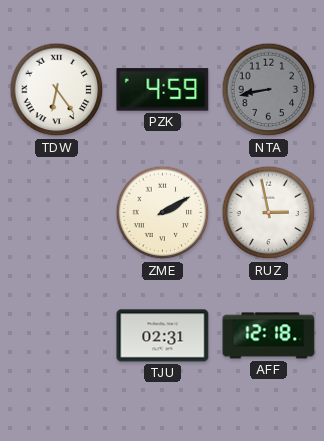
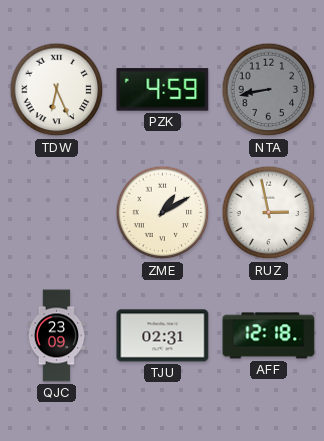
TDW: 6:24 -> 6:26
ZME: 2:10 -> 1:10
QJC: none -> 23:09
